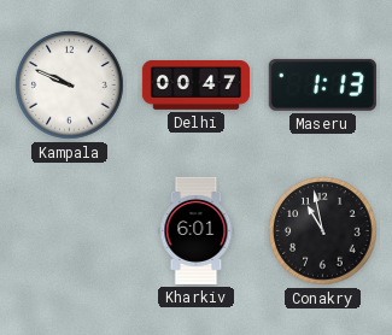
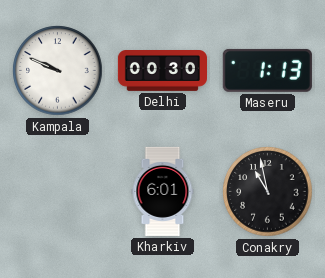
Delhi: 00:47 -> 00:30
